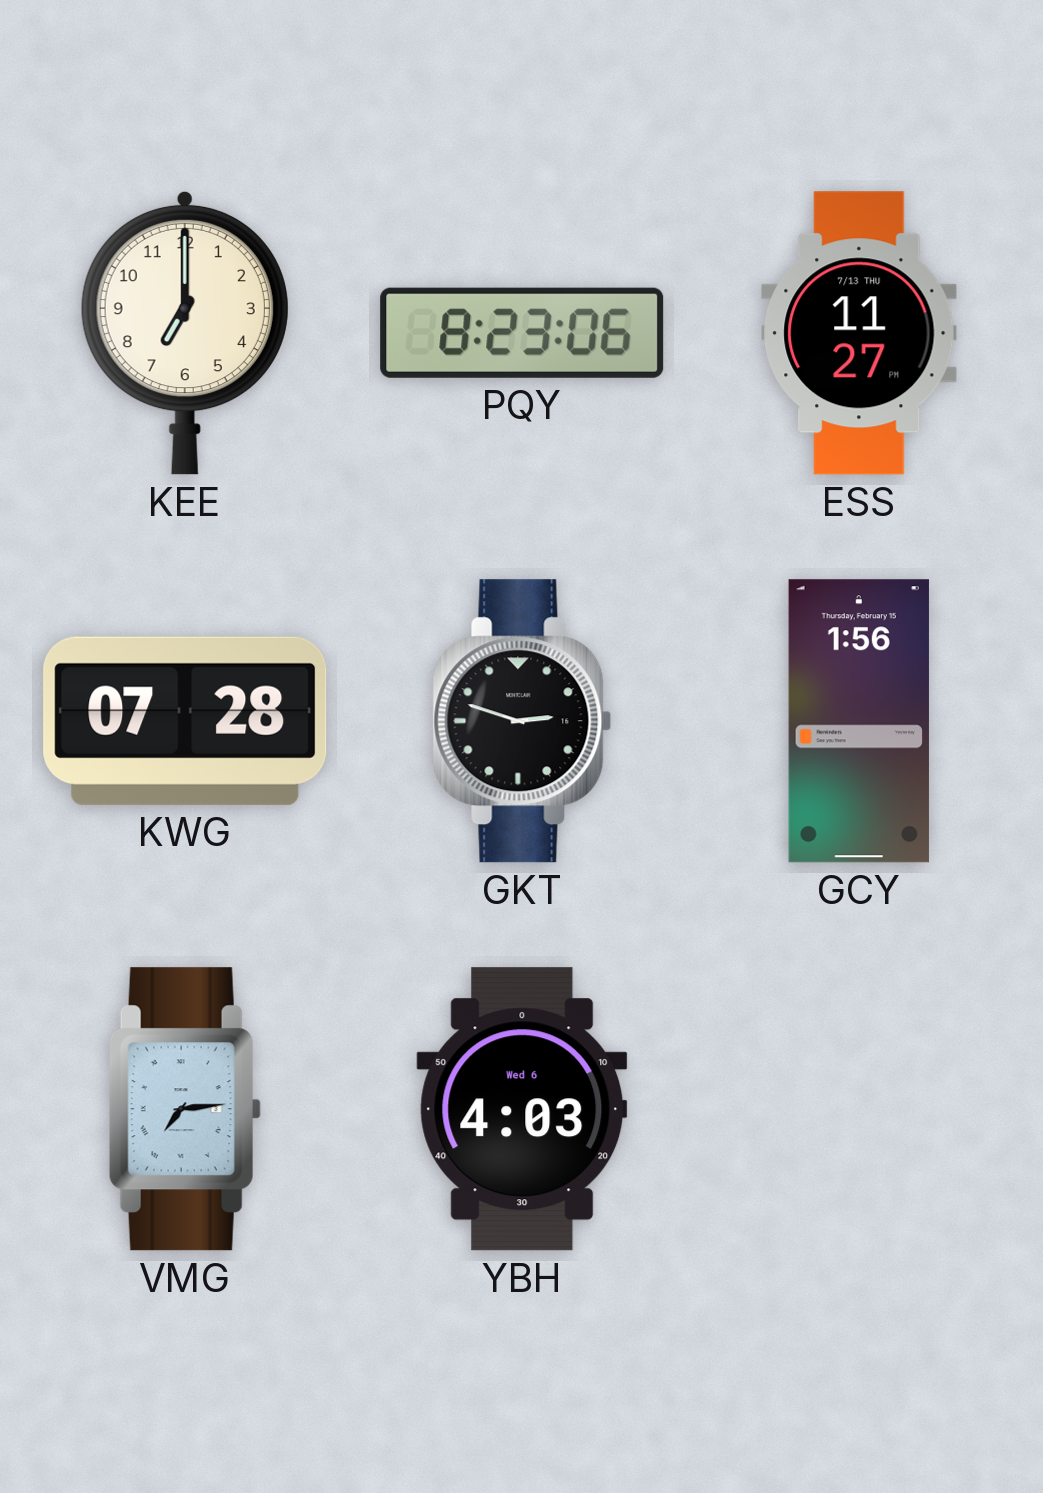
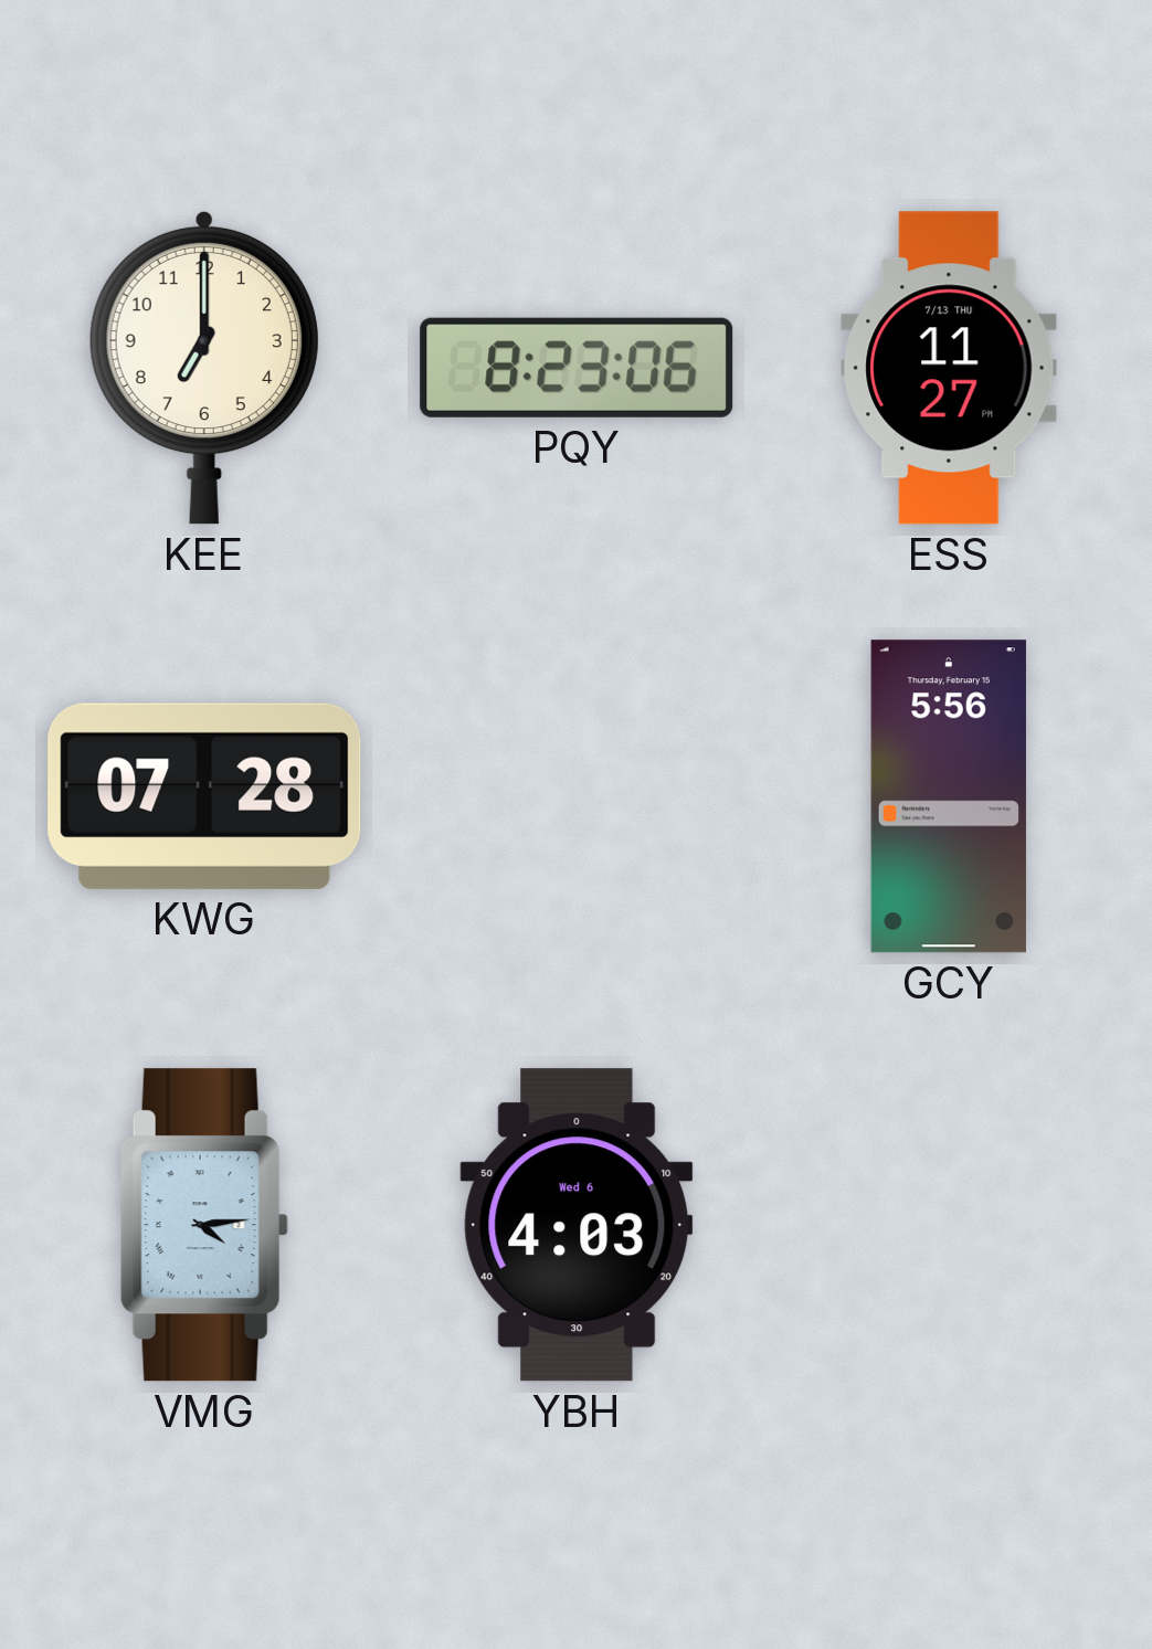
GKT: 2:48 -> none
GCY: 1:56 -> 5:56
VMG: 7:14 -> 4:14
